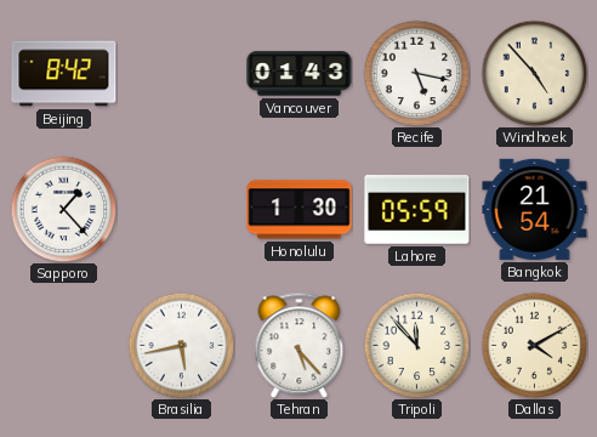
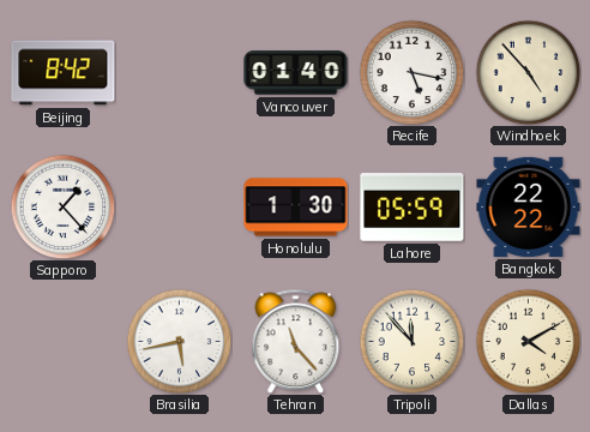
Vancouver: 01:43 -> 01:40
Bangkok: 21:54 -> 22:22
Tehran: 5:23 -> 11:23
